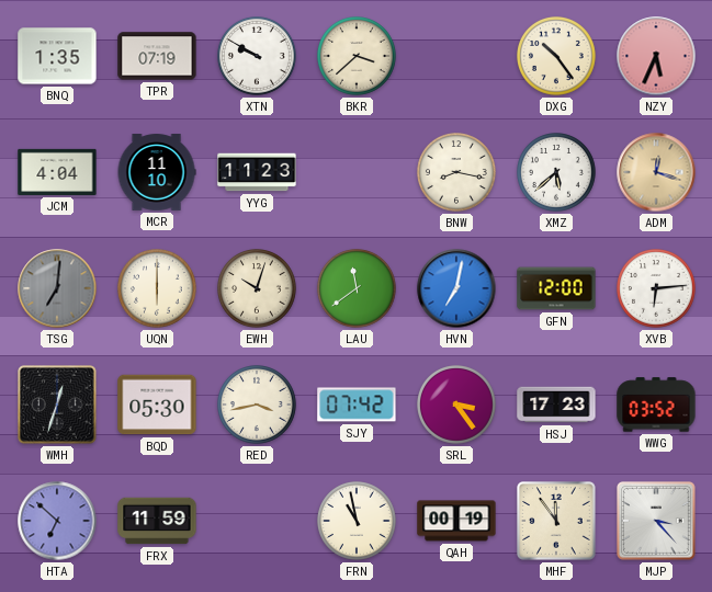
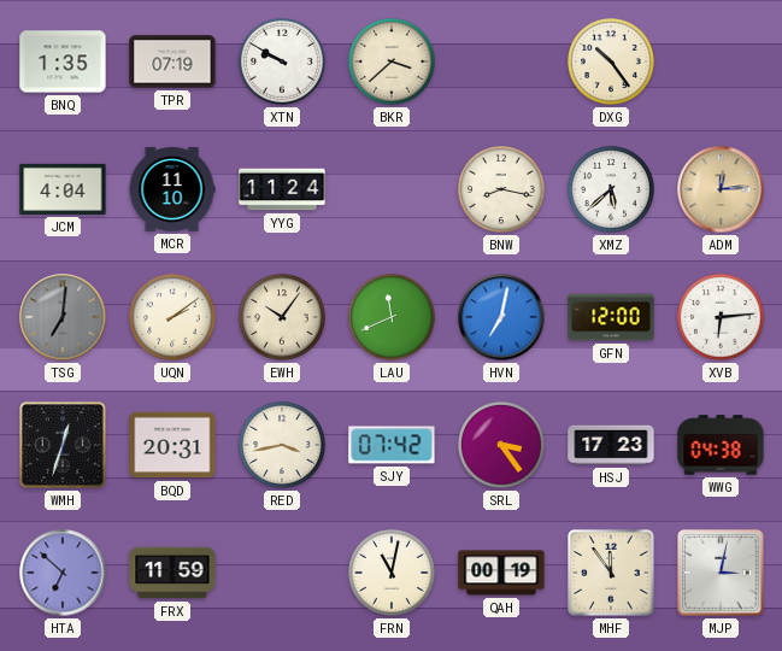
NZY: 5:34 -> none
YYG: 11:23 -> 11:24
ADM: 12:18 -> 12:14
UQN: 6:00 -> 2:09
EWH: 10:03 -> 10:06
LAU: 11:39 -> 11:41
BQD: 05:30 -> 20:31
WWG: 03:52 -> 04:38
FRN: 10:58 -> 11:02
MJP: 3:23 -> 3:02
